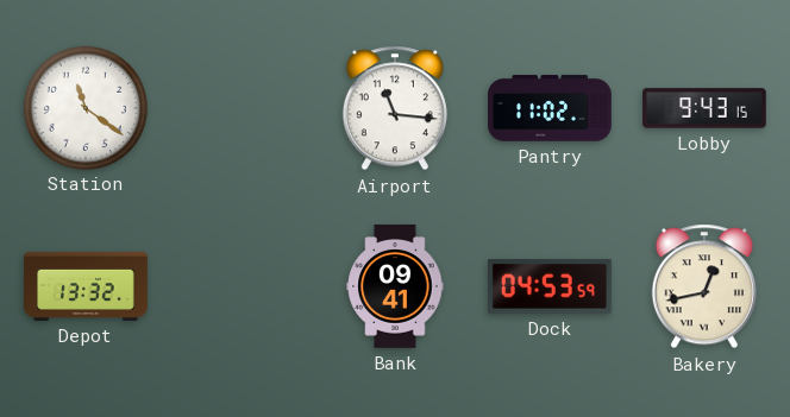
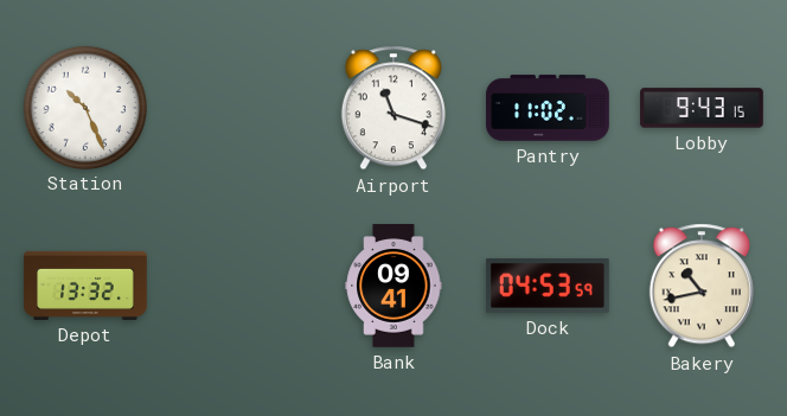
Station: 11:21 -> 10:26
Airport: 11:16 -> 11:18
Bakery: 12:43 -> 10:43
